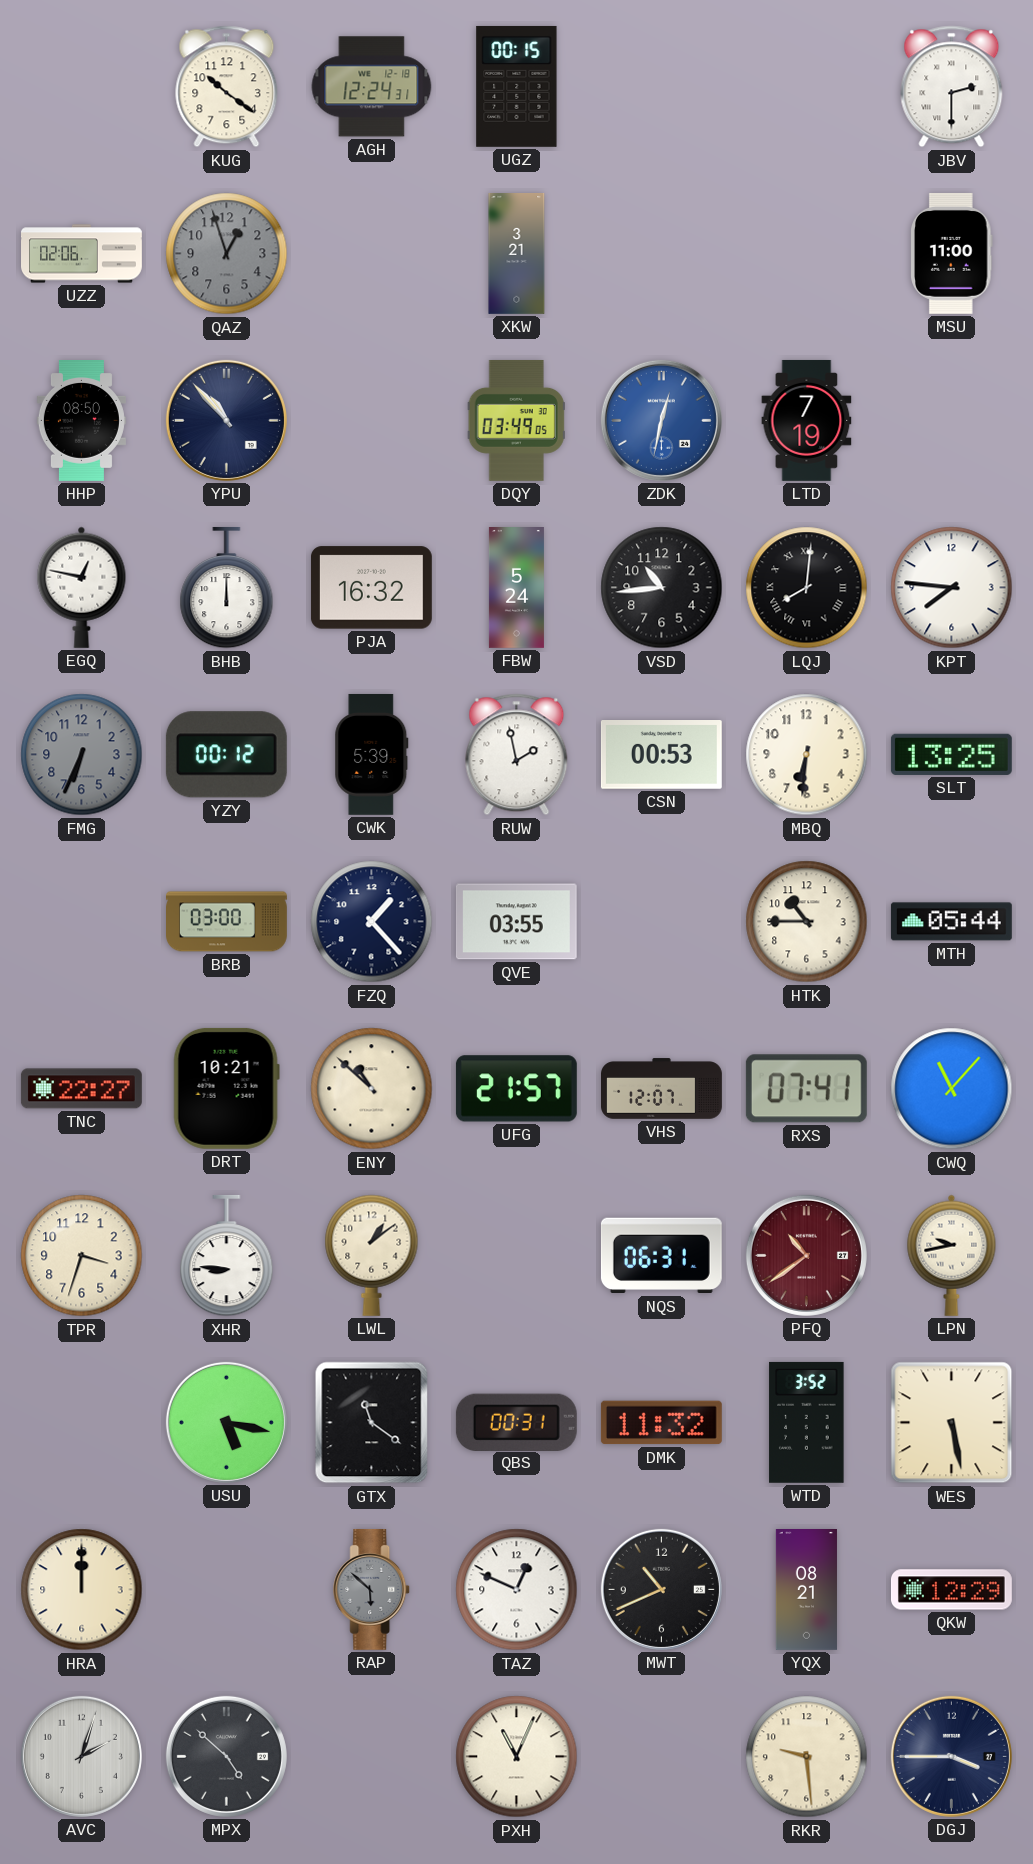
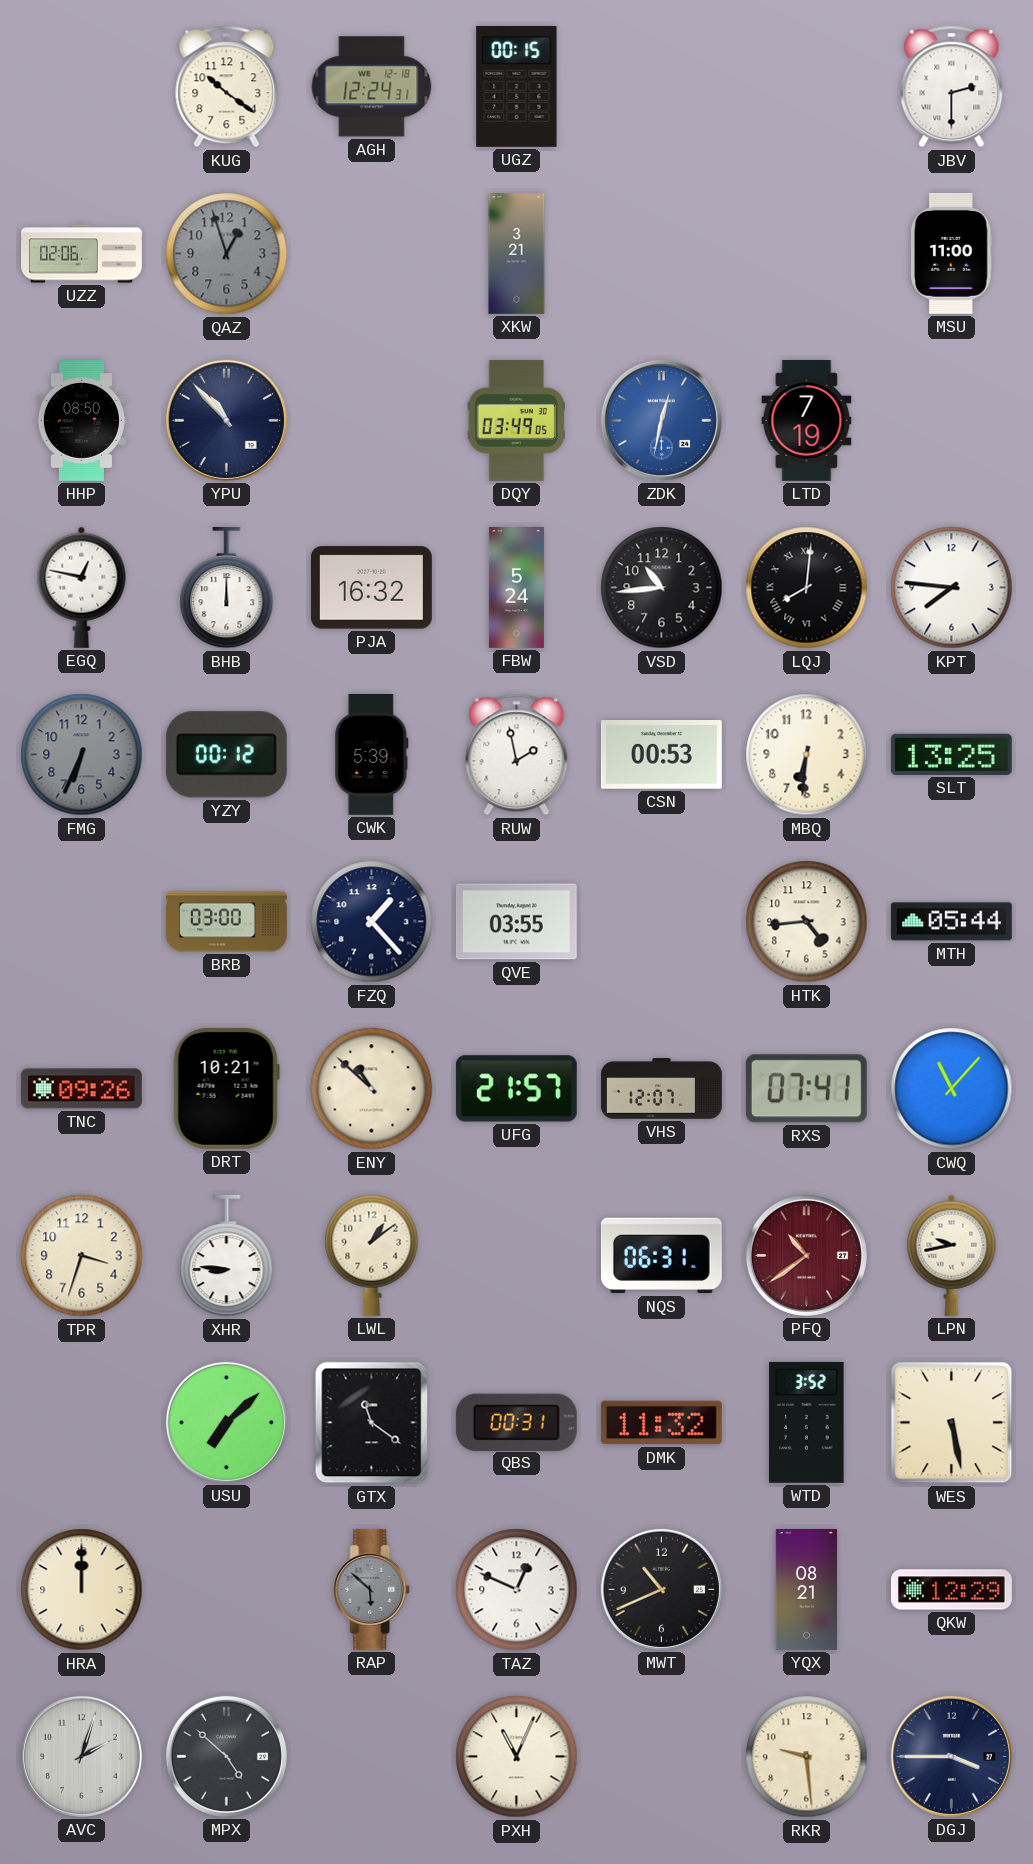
HTK: 10:45 -> 4:44
TNC: 22:27 -> 09:26
USU: 5:17 -> 7:08
